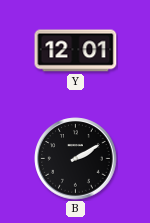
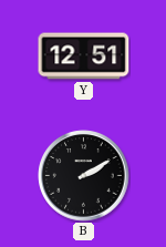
Y: 12:01 -> 12:51
